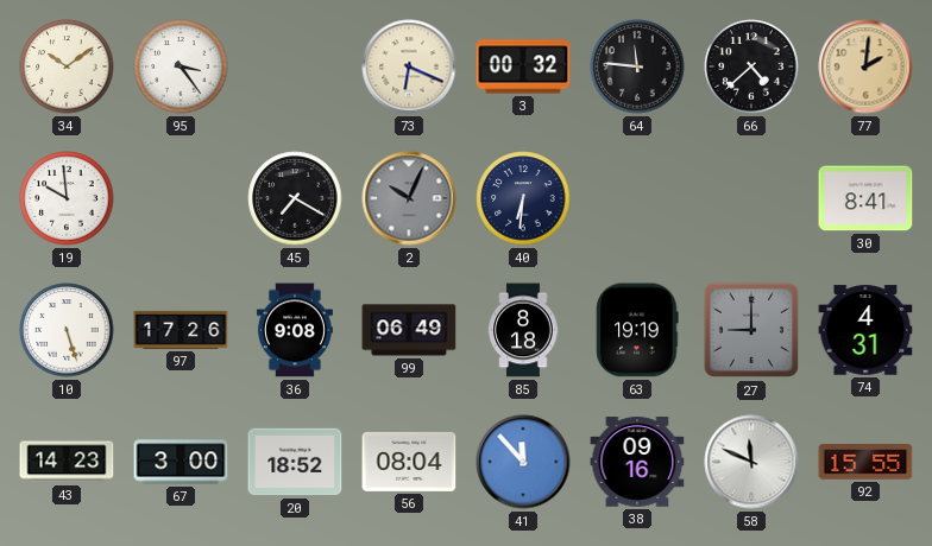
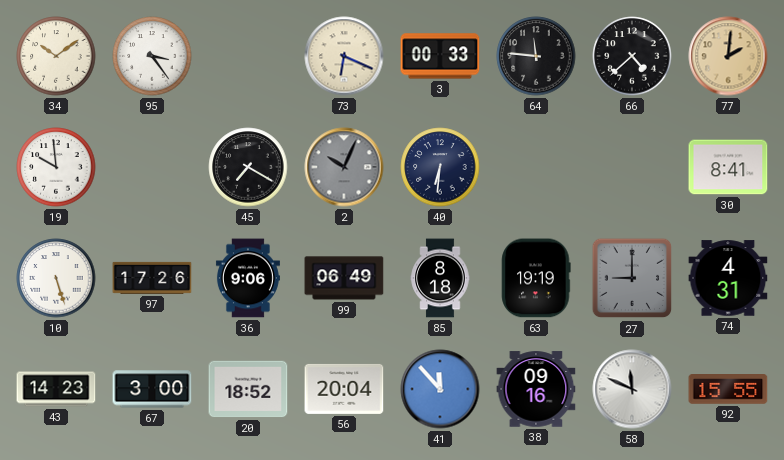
3: 00:32 -> 00:33
36: 9:08 -> 9:06
56: 08:04 -> 20:04
